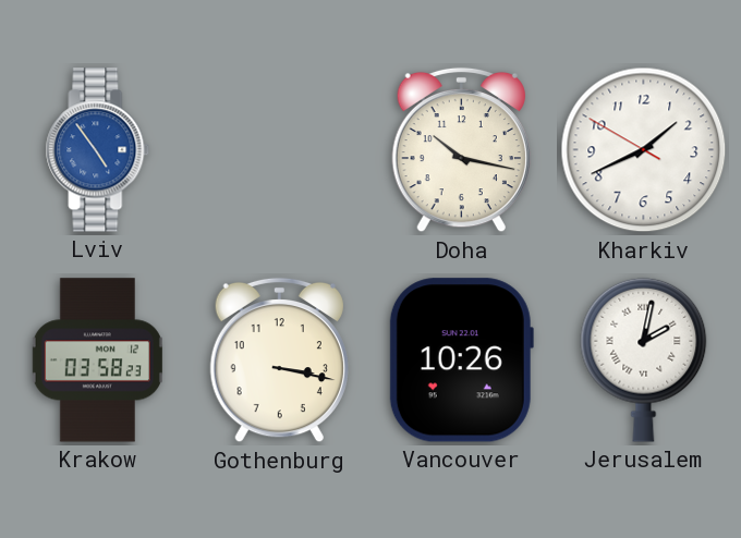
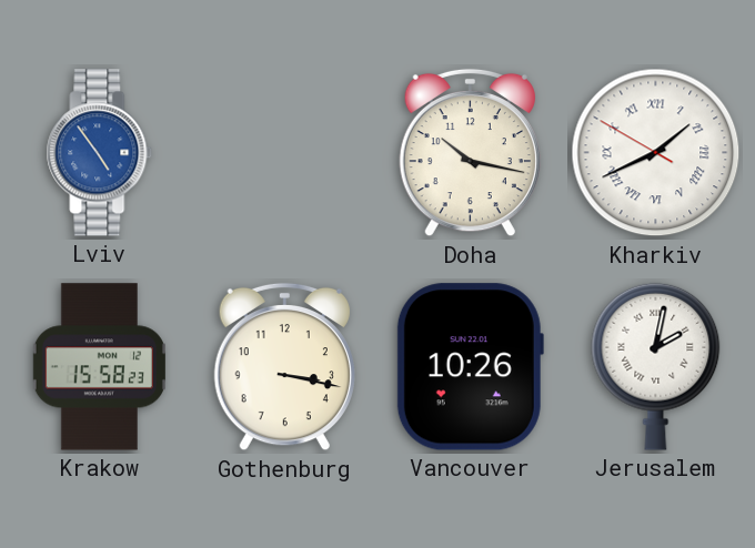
Kharkiv numerals: Arabic -> Roman
Krakow: 03:58 -> 15:58
